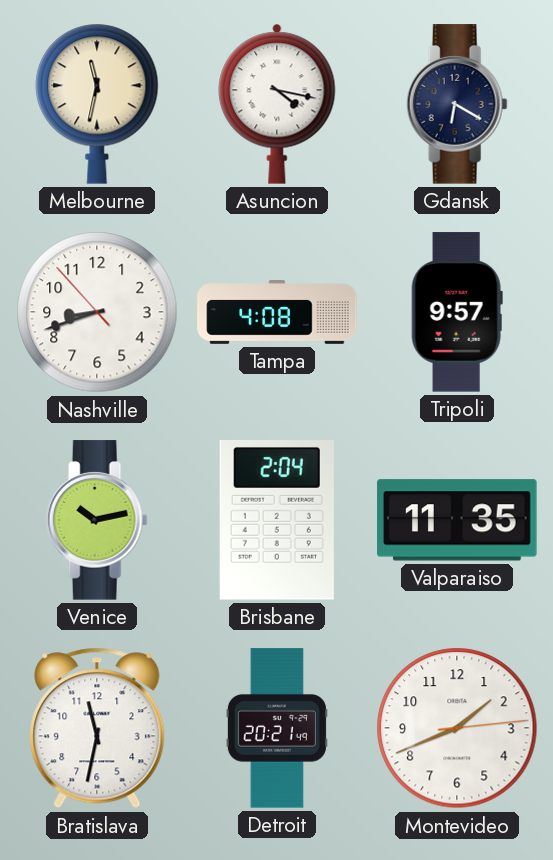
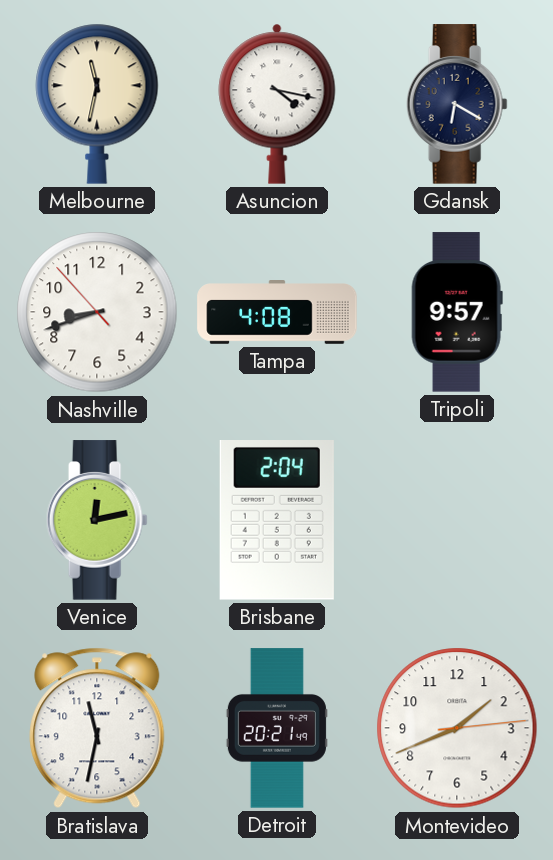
Venice: 10:13 -> 12:13
Valparaiso: 11:35 -> none
